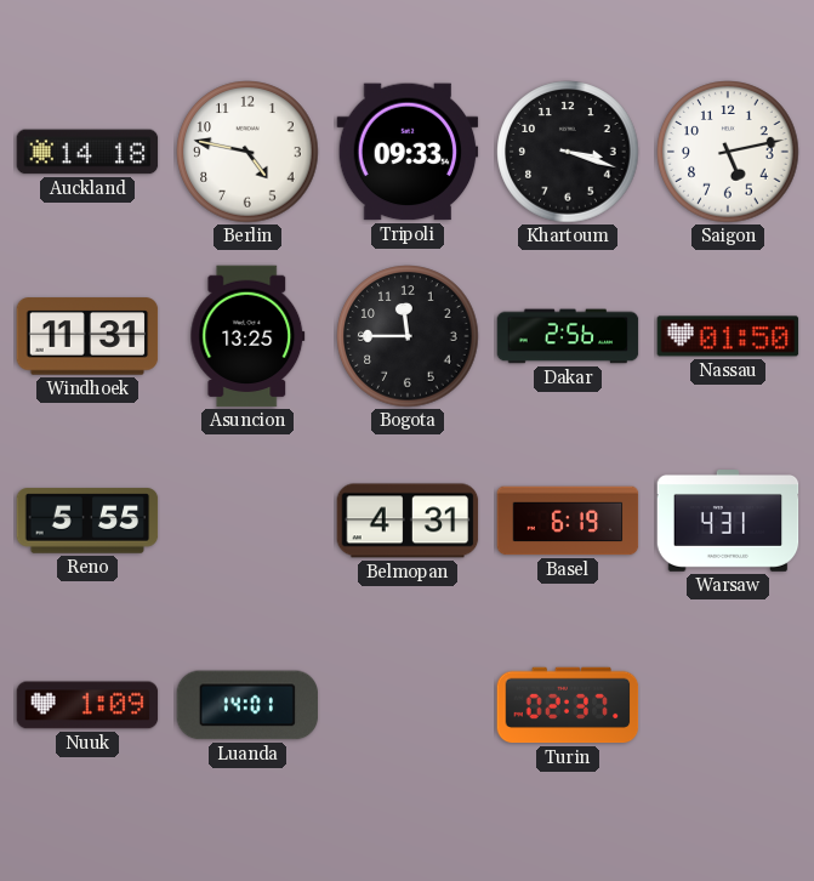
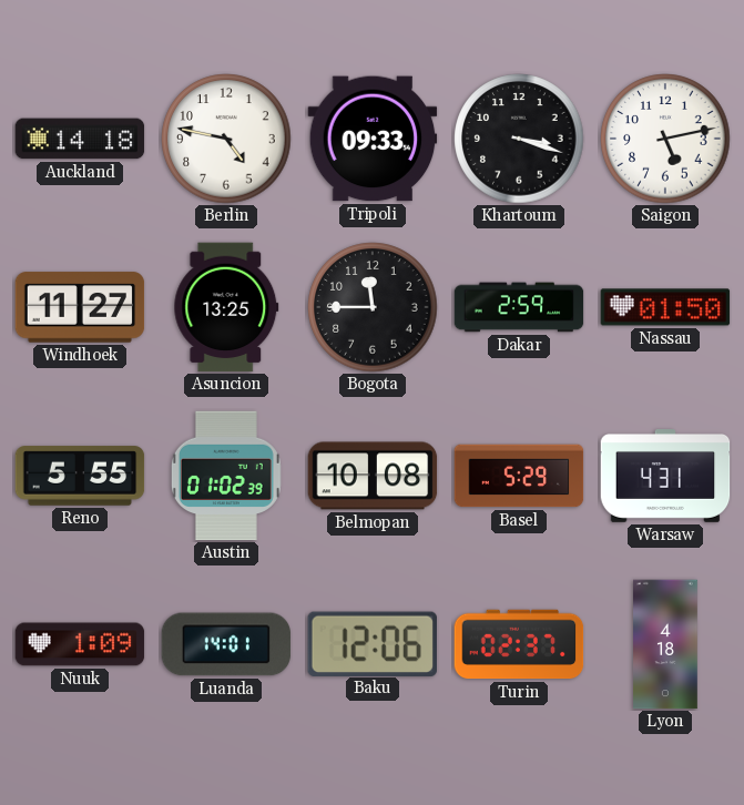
Windhoek: 11:31 -> 11:27
Dakar: 2:56 -> 2:59
Austin: none -> 01:02
Belmopan: 4:31 -> 10:08
Basel: 6:19 -> 5:29
Baku: none -> 12:06
Lyon: none -> 4:18
